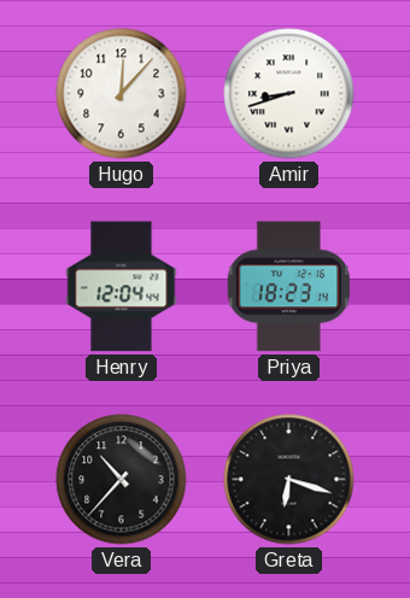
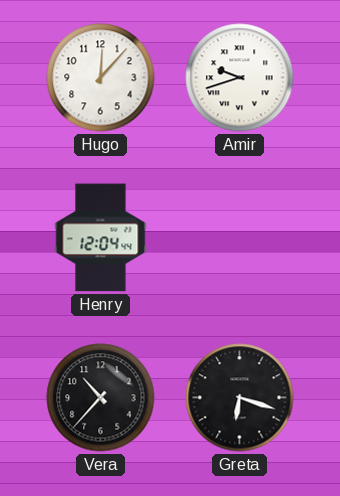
Amir: 8:42 -> 9:42
Priya: 18:23 -> none
